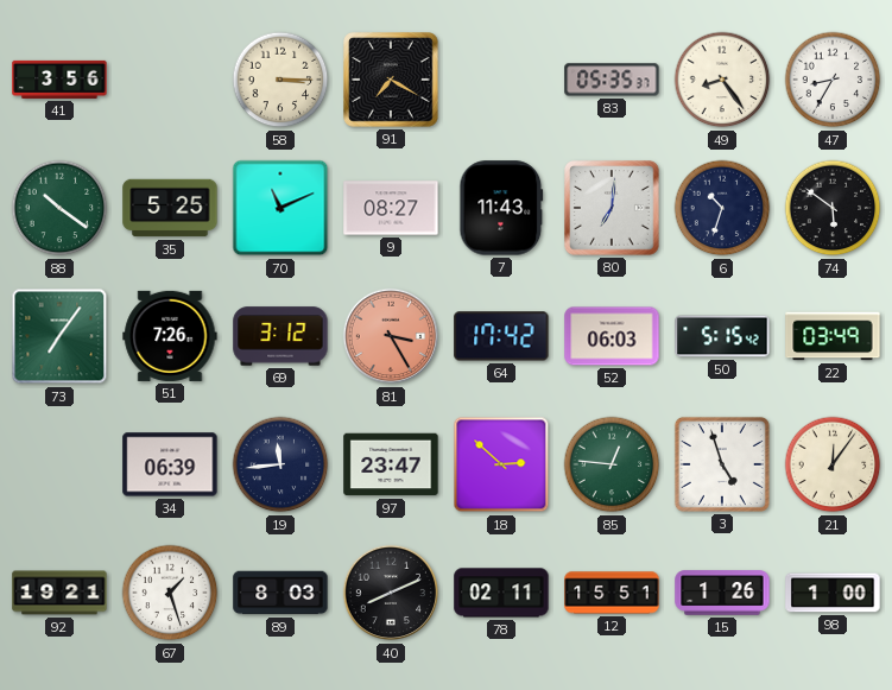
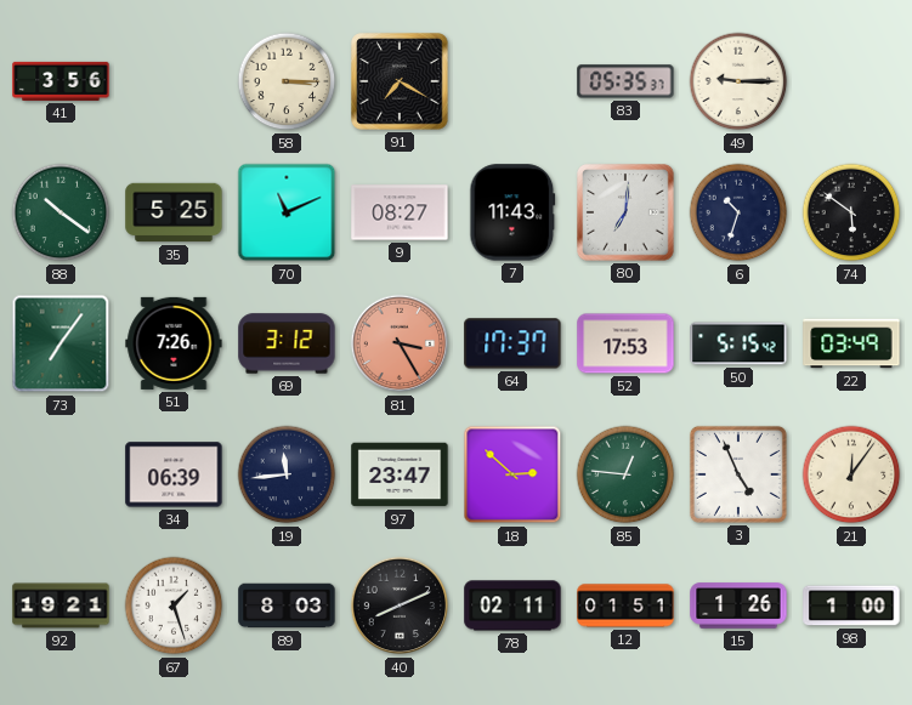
49: 8:24 -> 9:15
47: 8:35 -> none
64: 17:42 -> 17:37
52: 06:03 -> 17:53
3: 4:57 -> 4:56
12: 15:51 -> 01:51
